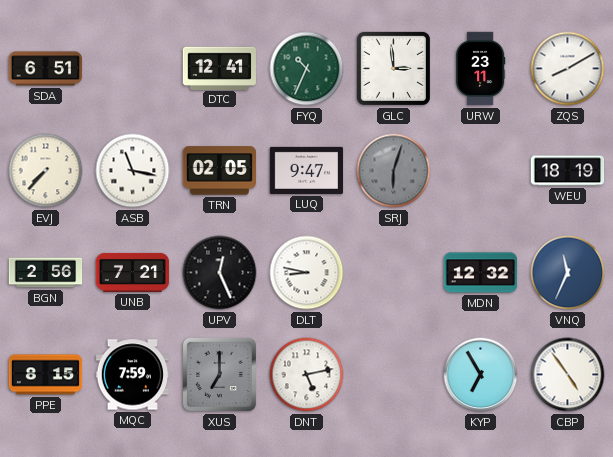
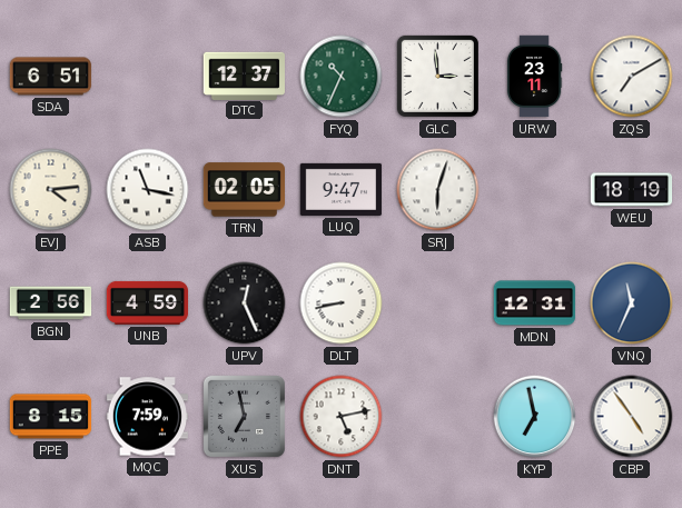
DTC: 12:41 -> 12:37
ZQS: 8:10 -> 7:10
EVJ: 7:37 -> 4:14
SRJ dial: grey -> white
UNB: 7:21 -> 4:59
DLT: 8:47 -> 8:43
MDN: 12:32 -> 12:31
XUS: 7:00 -> 6:58
KYP: 6:55 -> 6:58
